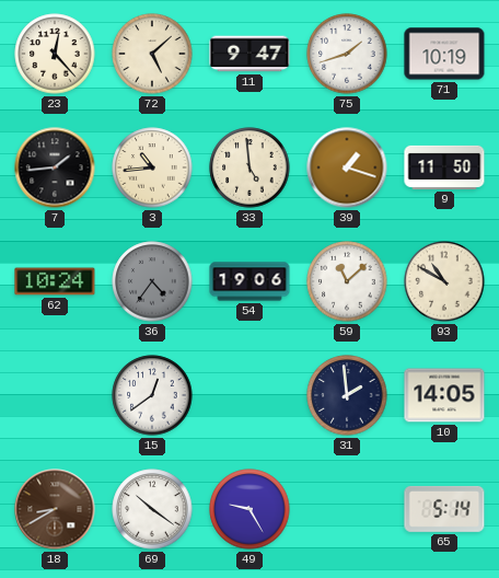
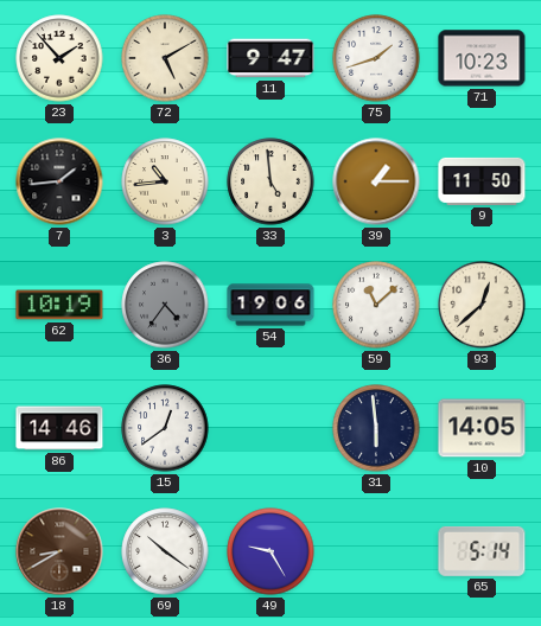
23: 12:23 -> 1:53
72: 5:08 -> 5:10
71: 10:19 -> 10:23
39: 1:18 -> 1:15
62: 10:24 -> 10:19
93: 10:50 -> 12:38
86: none -> 14:46
31: 1:59 -> 5:59
